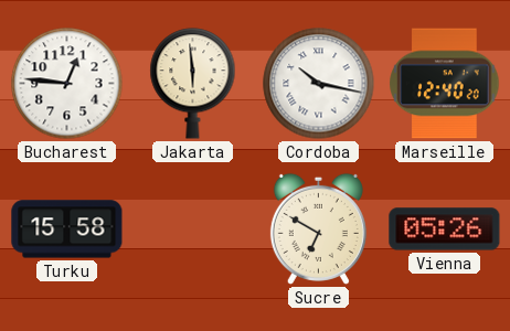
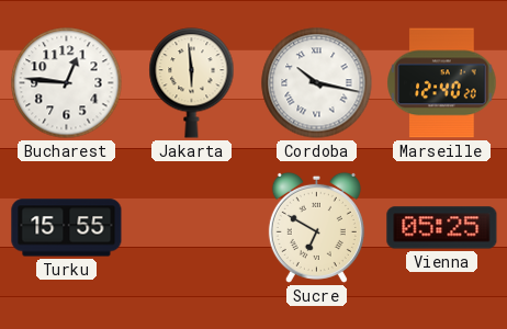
Turku: 15:58 -> 15:55
Vienna: 05:26 -> 05:25
